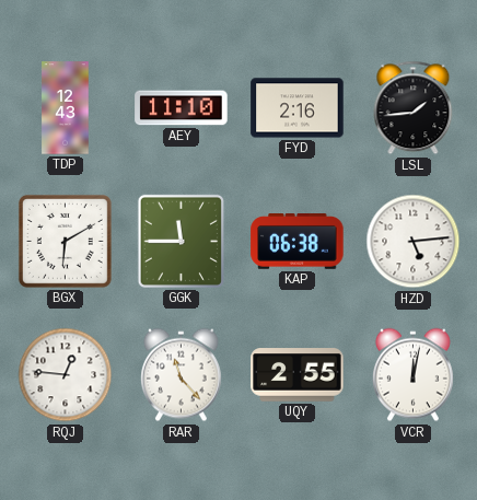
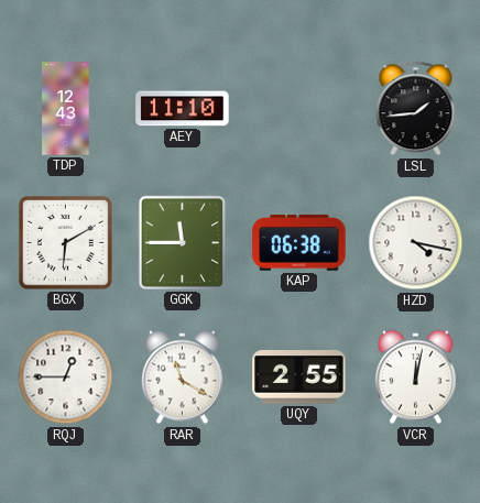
FYD: 2:16 -> none
HZD: 5:14 -> 4:17
RQJ: 12:46 -> 12:45
RAR: 11:23 -> 11:20
